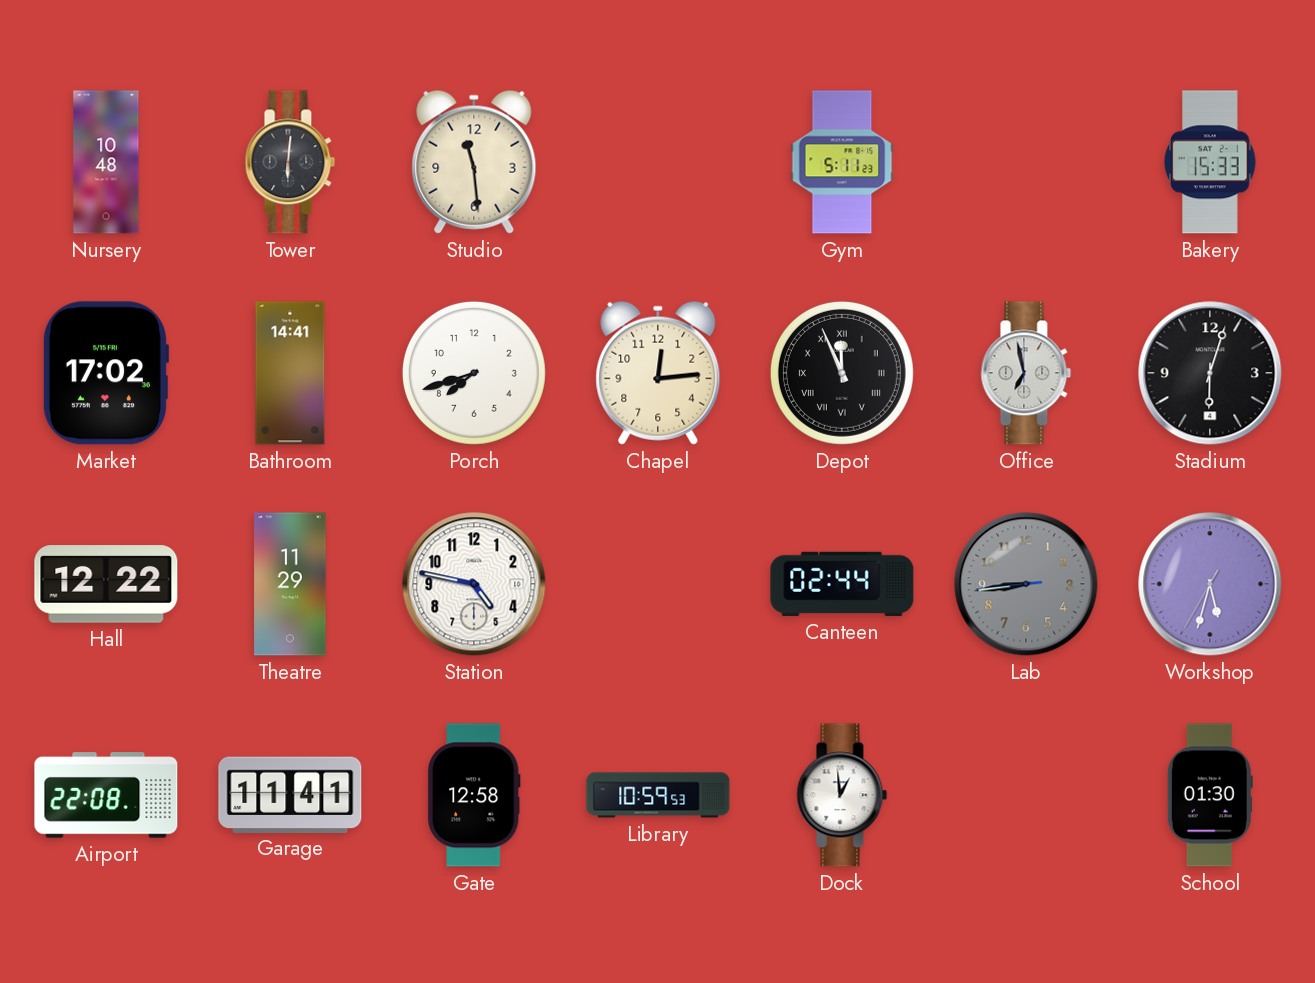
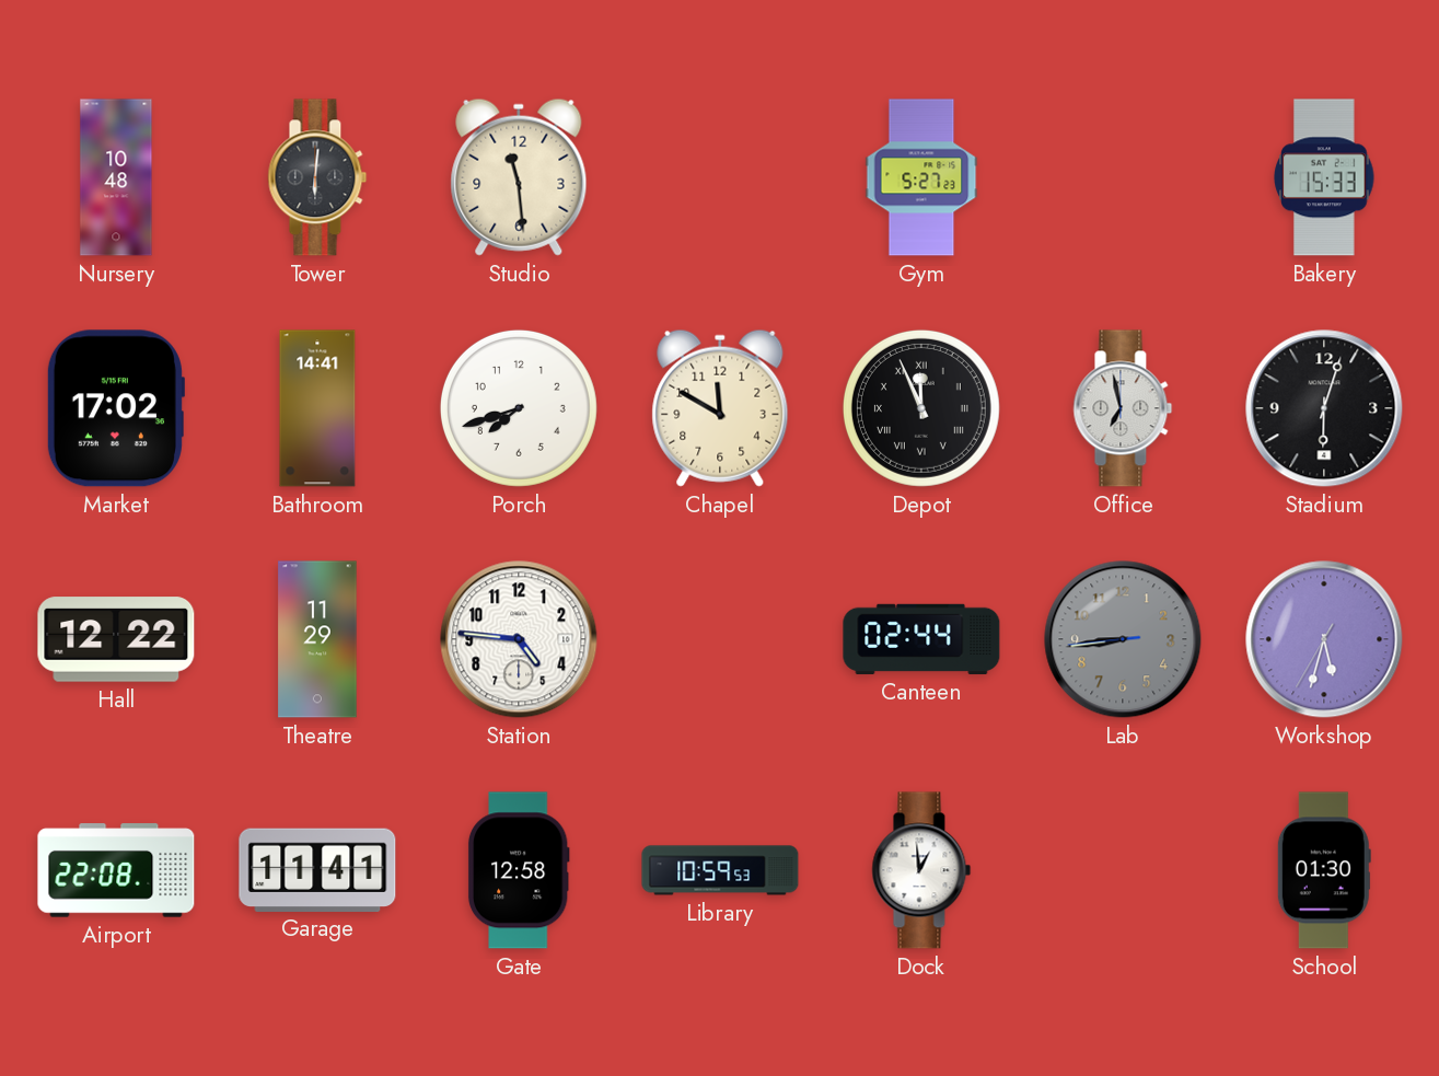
Gym: 5:11 -> 5:27
Chapel: 12:14 -> 11:50
Station: 4:47 -> 4:46
